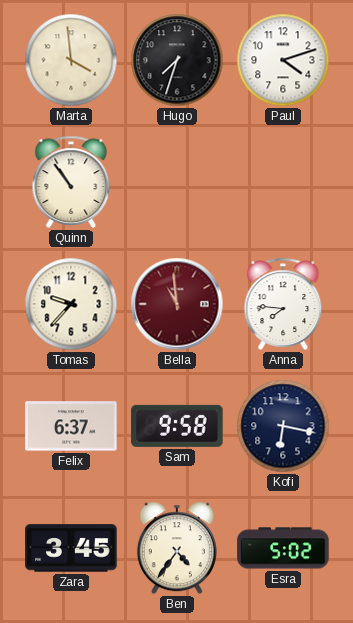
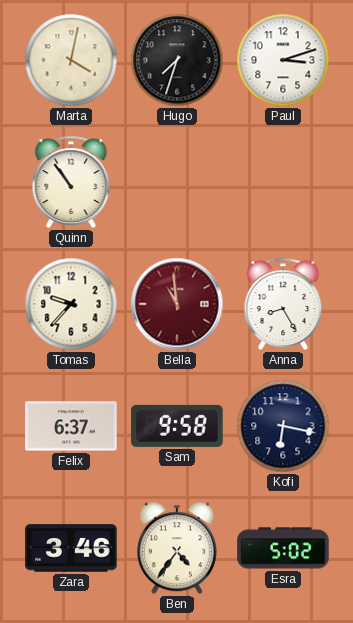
Marta: 3:59 -> 4:02
Paul: 4:12 -> 3:12
Anna: 7:46 -> 8:25
Zara: 3:45 -> 3:46
